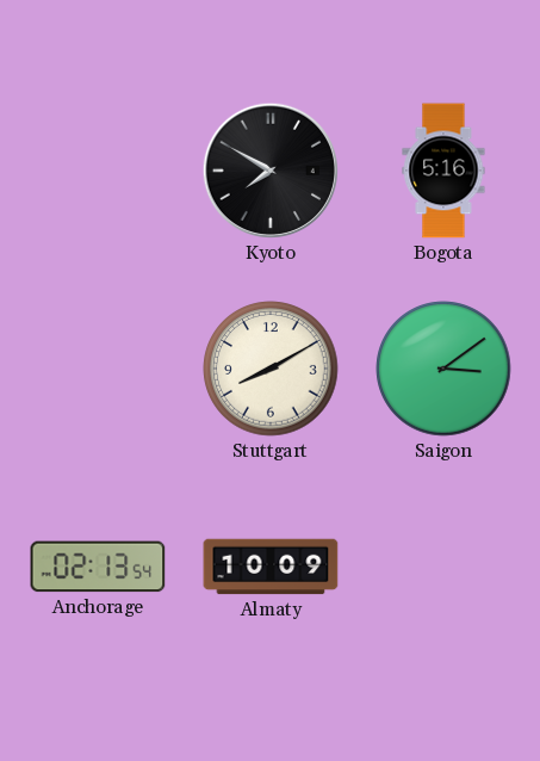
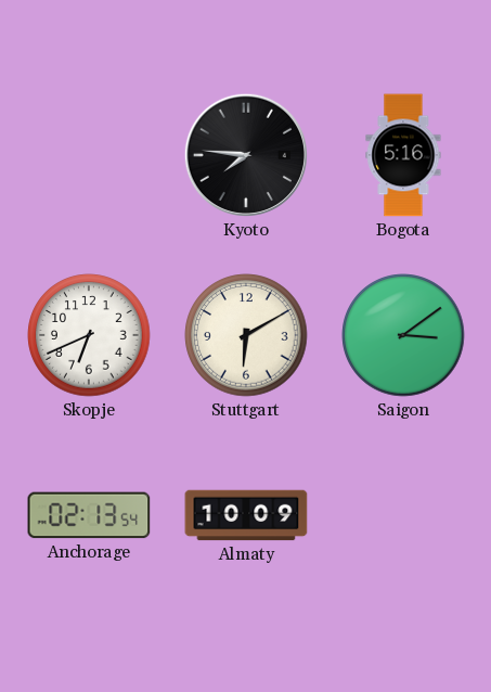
Kyoto: 7:50 -> 7:46
Skopje: none -> 6:41
Stuttgart: 8:10 -> 6:10
